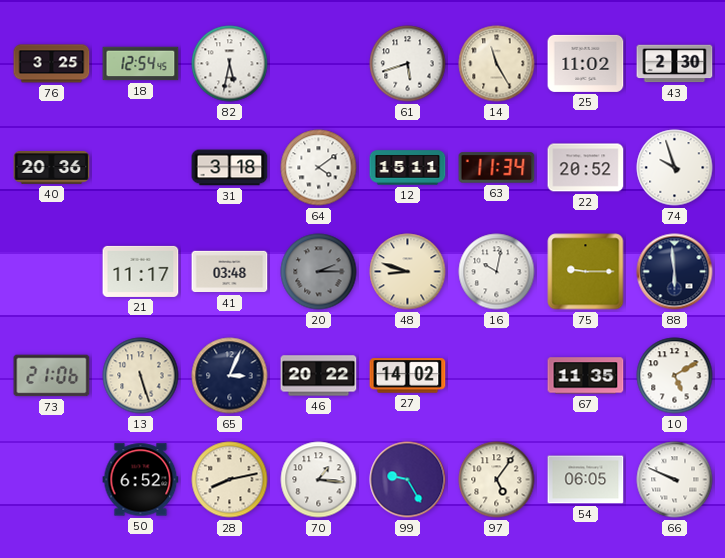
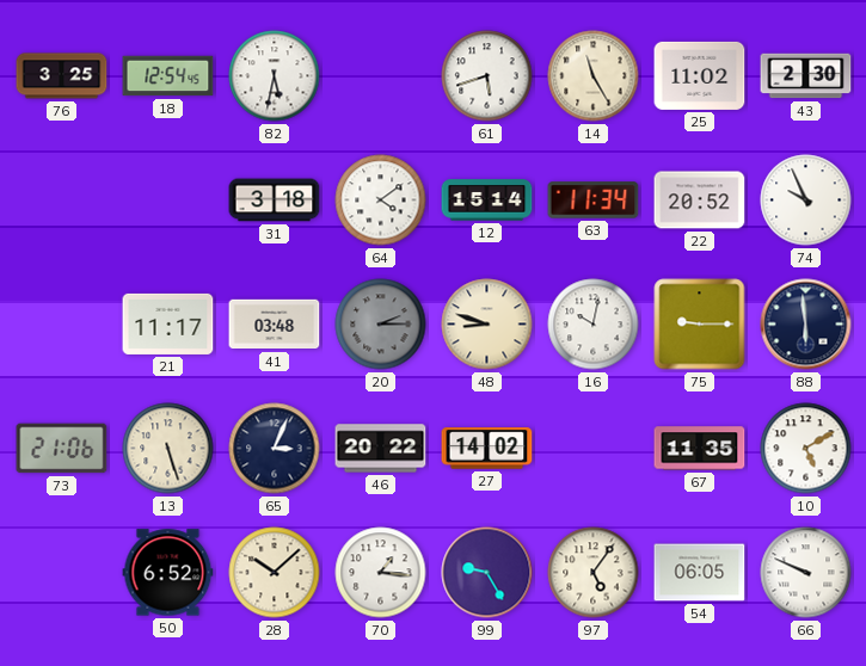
40: 20:36 -> none
12: 15:11 -> 15:14
74: 9:57 -> 9:56
28: 8:13 -> 10:08
